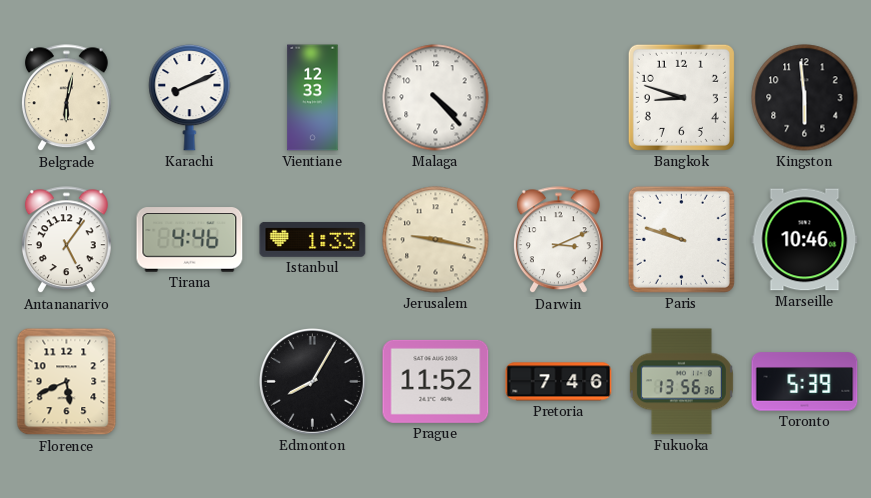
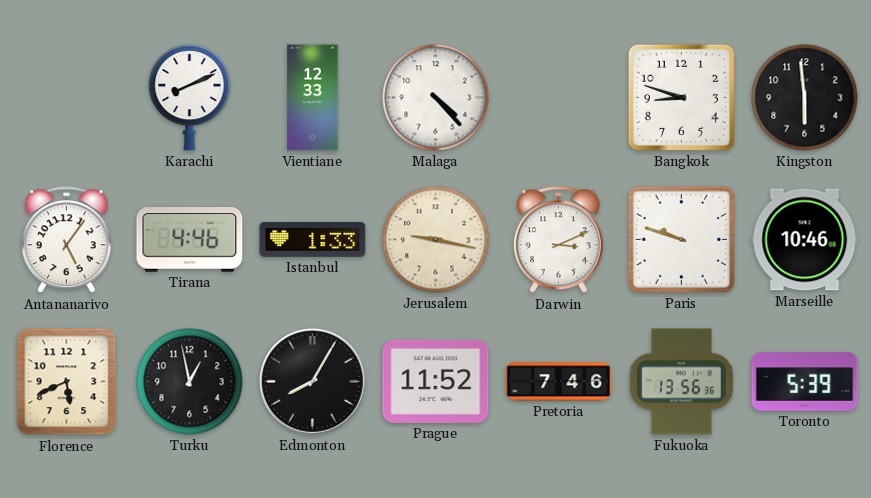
Belgrade: 6:02 -> none
Turku: none -> 12:58
